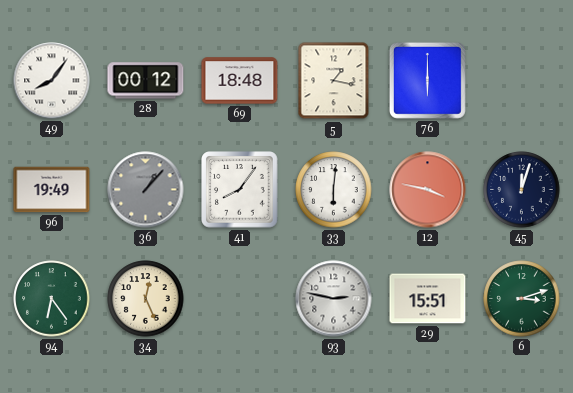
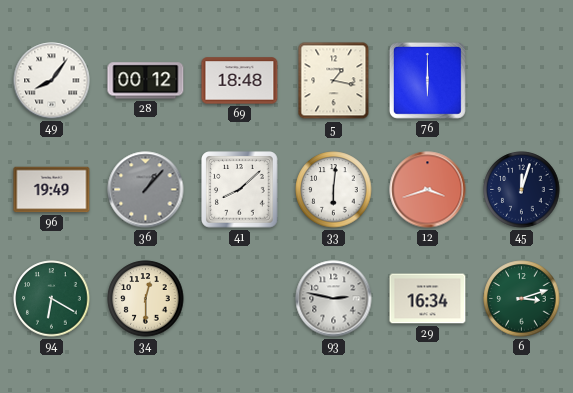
41: 8:06 -> 8:08
12: 3:47 -> 3:42
94: 6:24 -> 6:20
34: 12:26 -> 12:30
29: 15:51 -> 16:34
